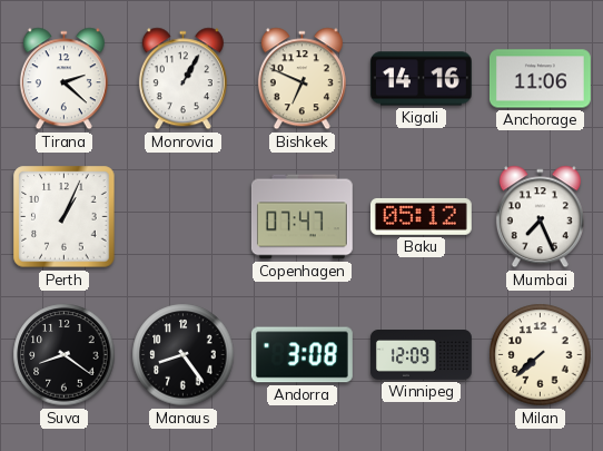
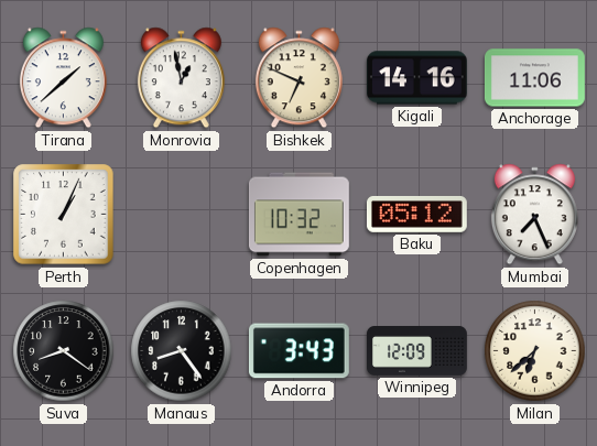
Tirana: 2:22 -> 1:38
Monrovia: 1:05 -> 12:58
Copenhagen: 07:47 -> 10:32
Andorra: 3:08 -> 3:43
Milan: 7:38 -> 6:38
